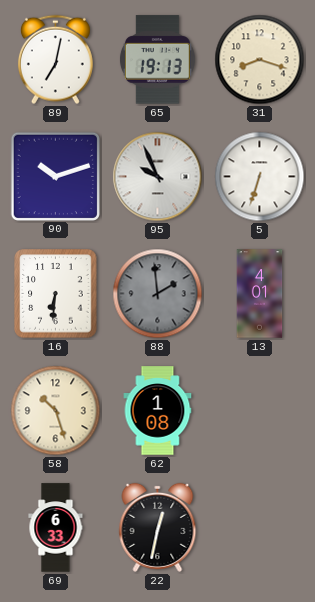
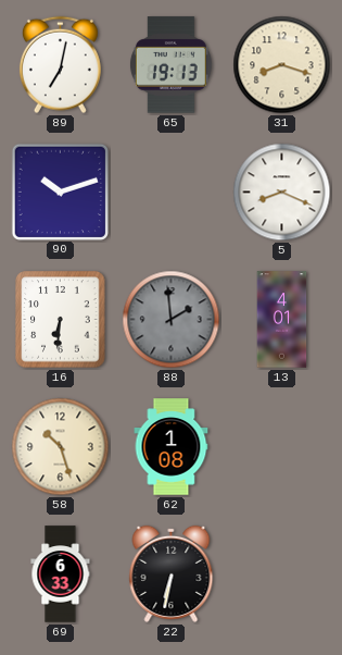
95: 9:56 -> none
5: 6:33 -> 8:19
22: 12:32 -> 6:32
